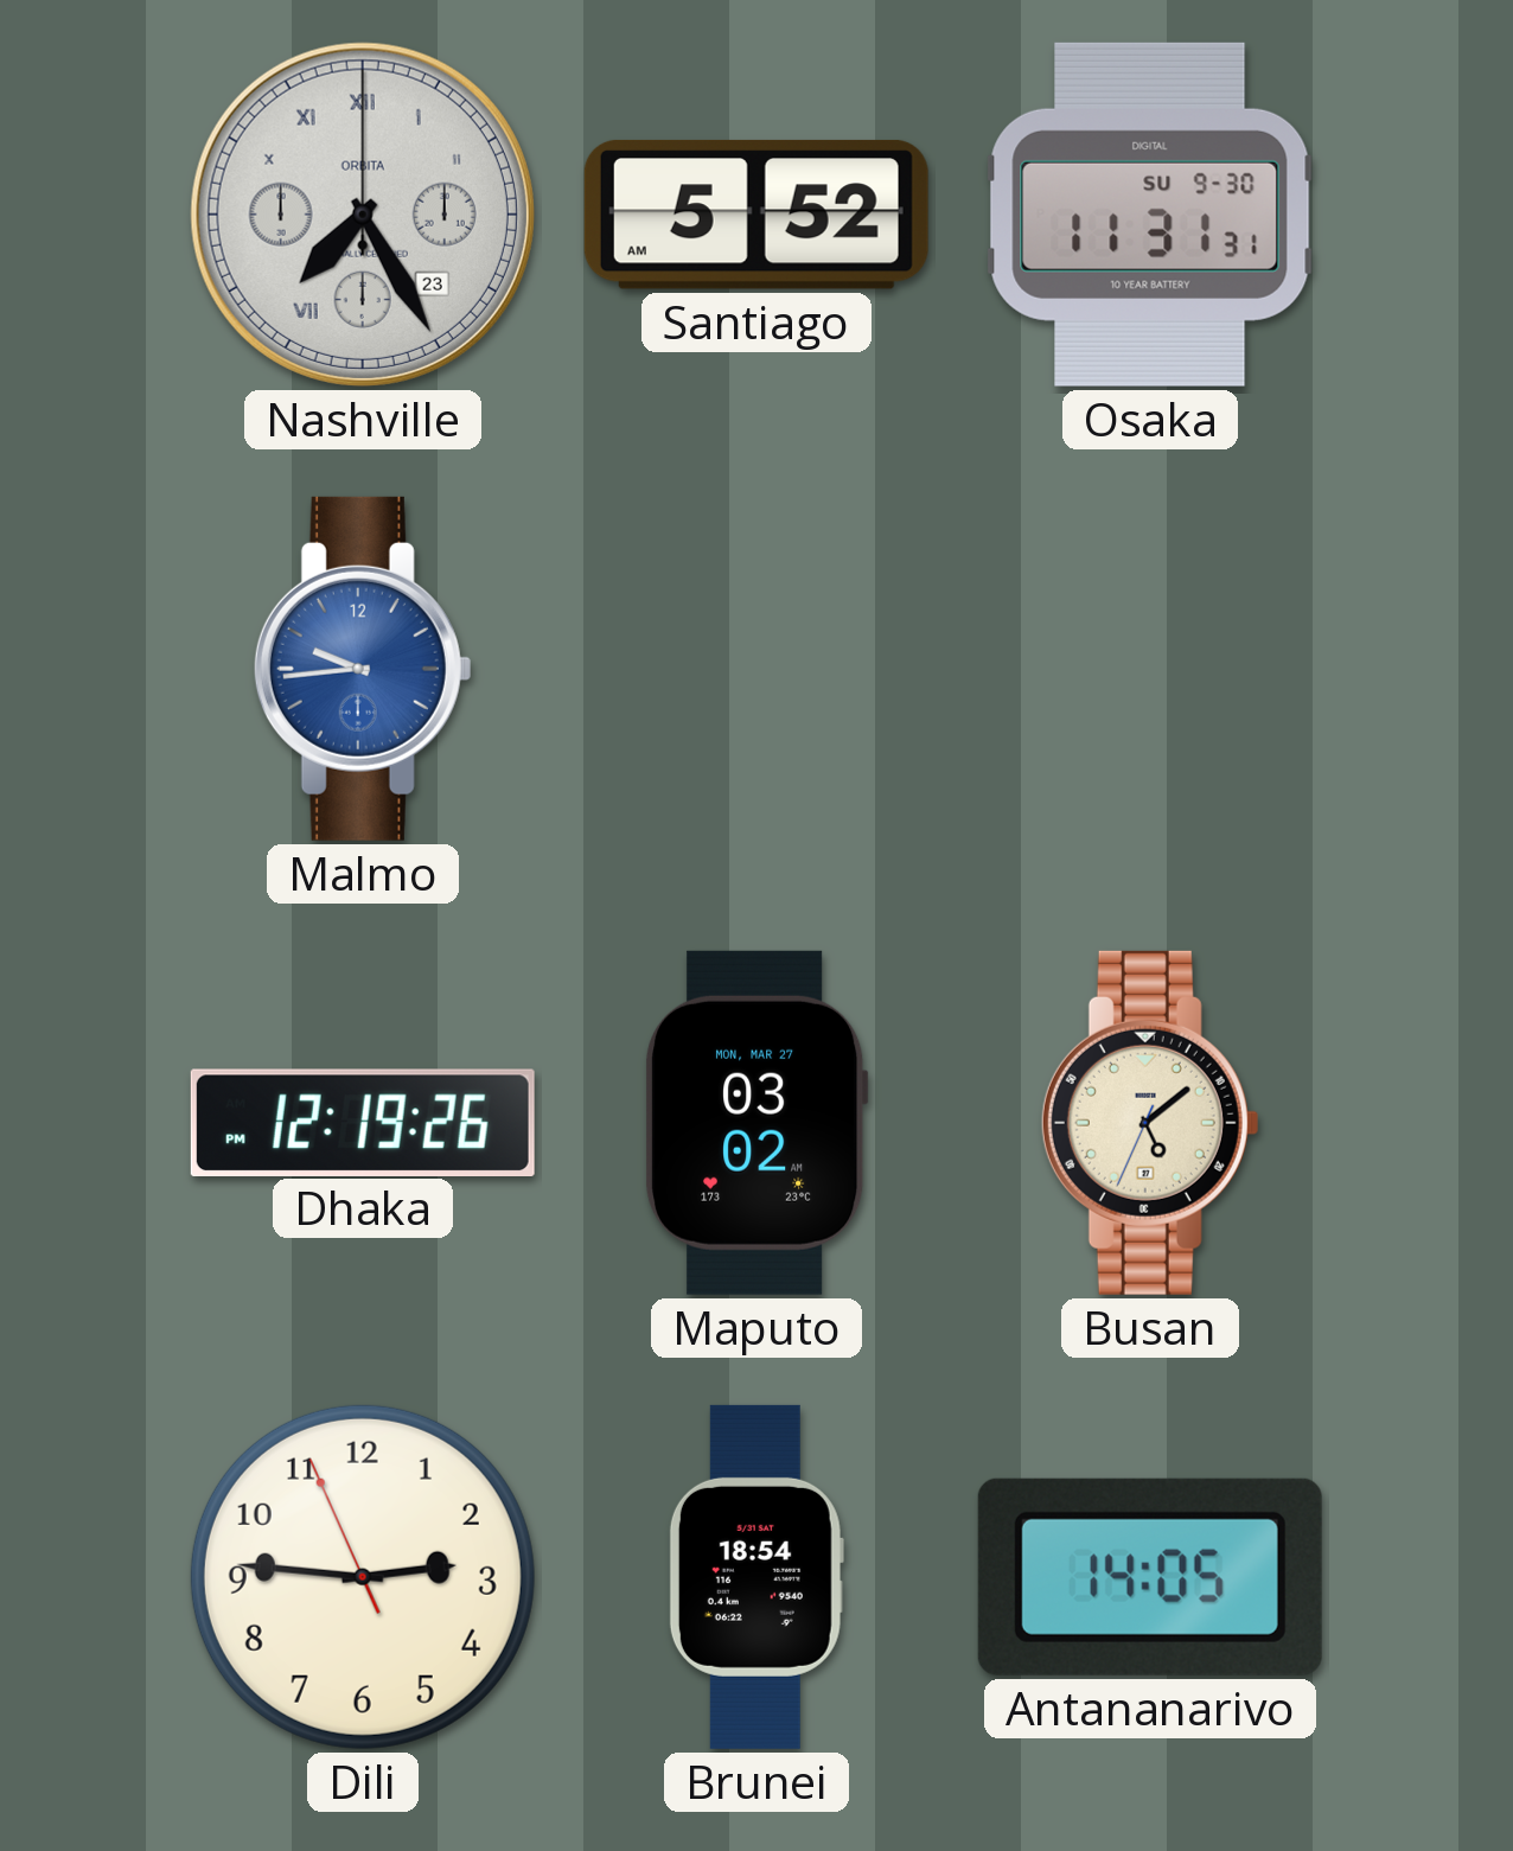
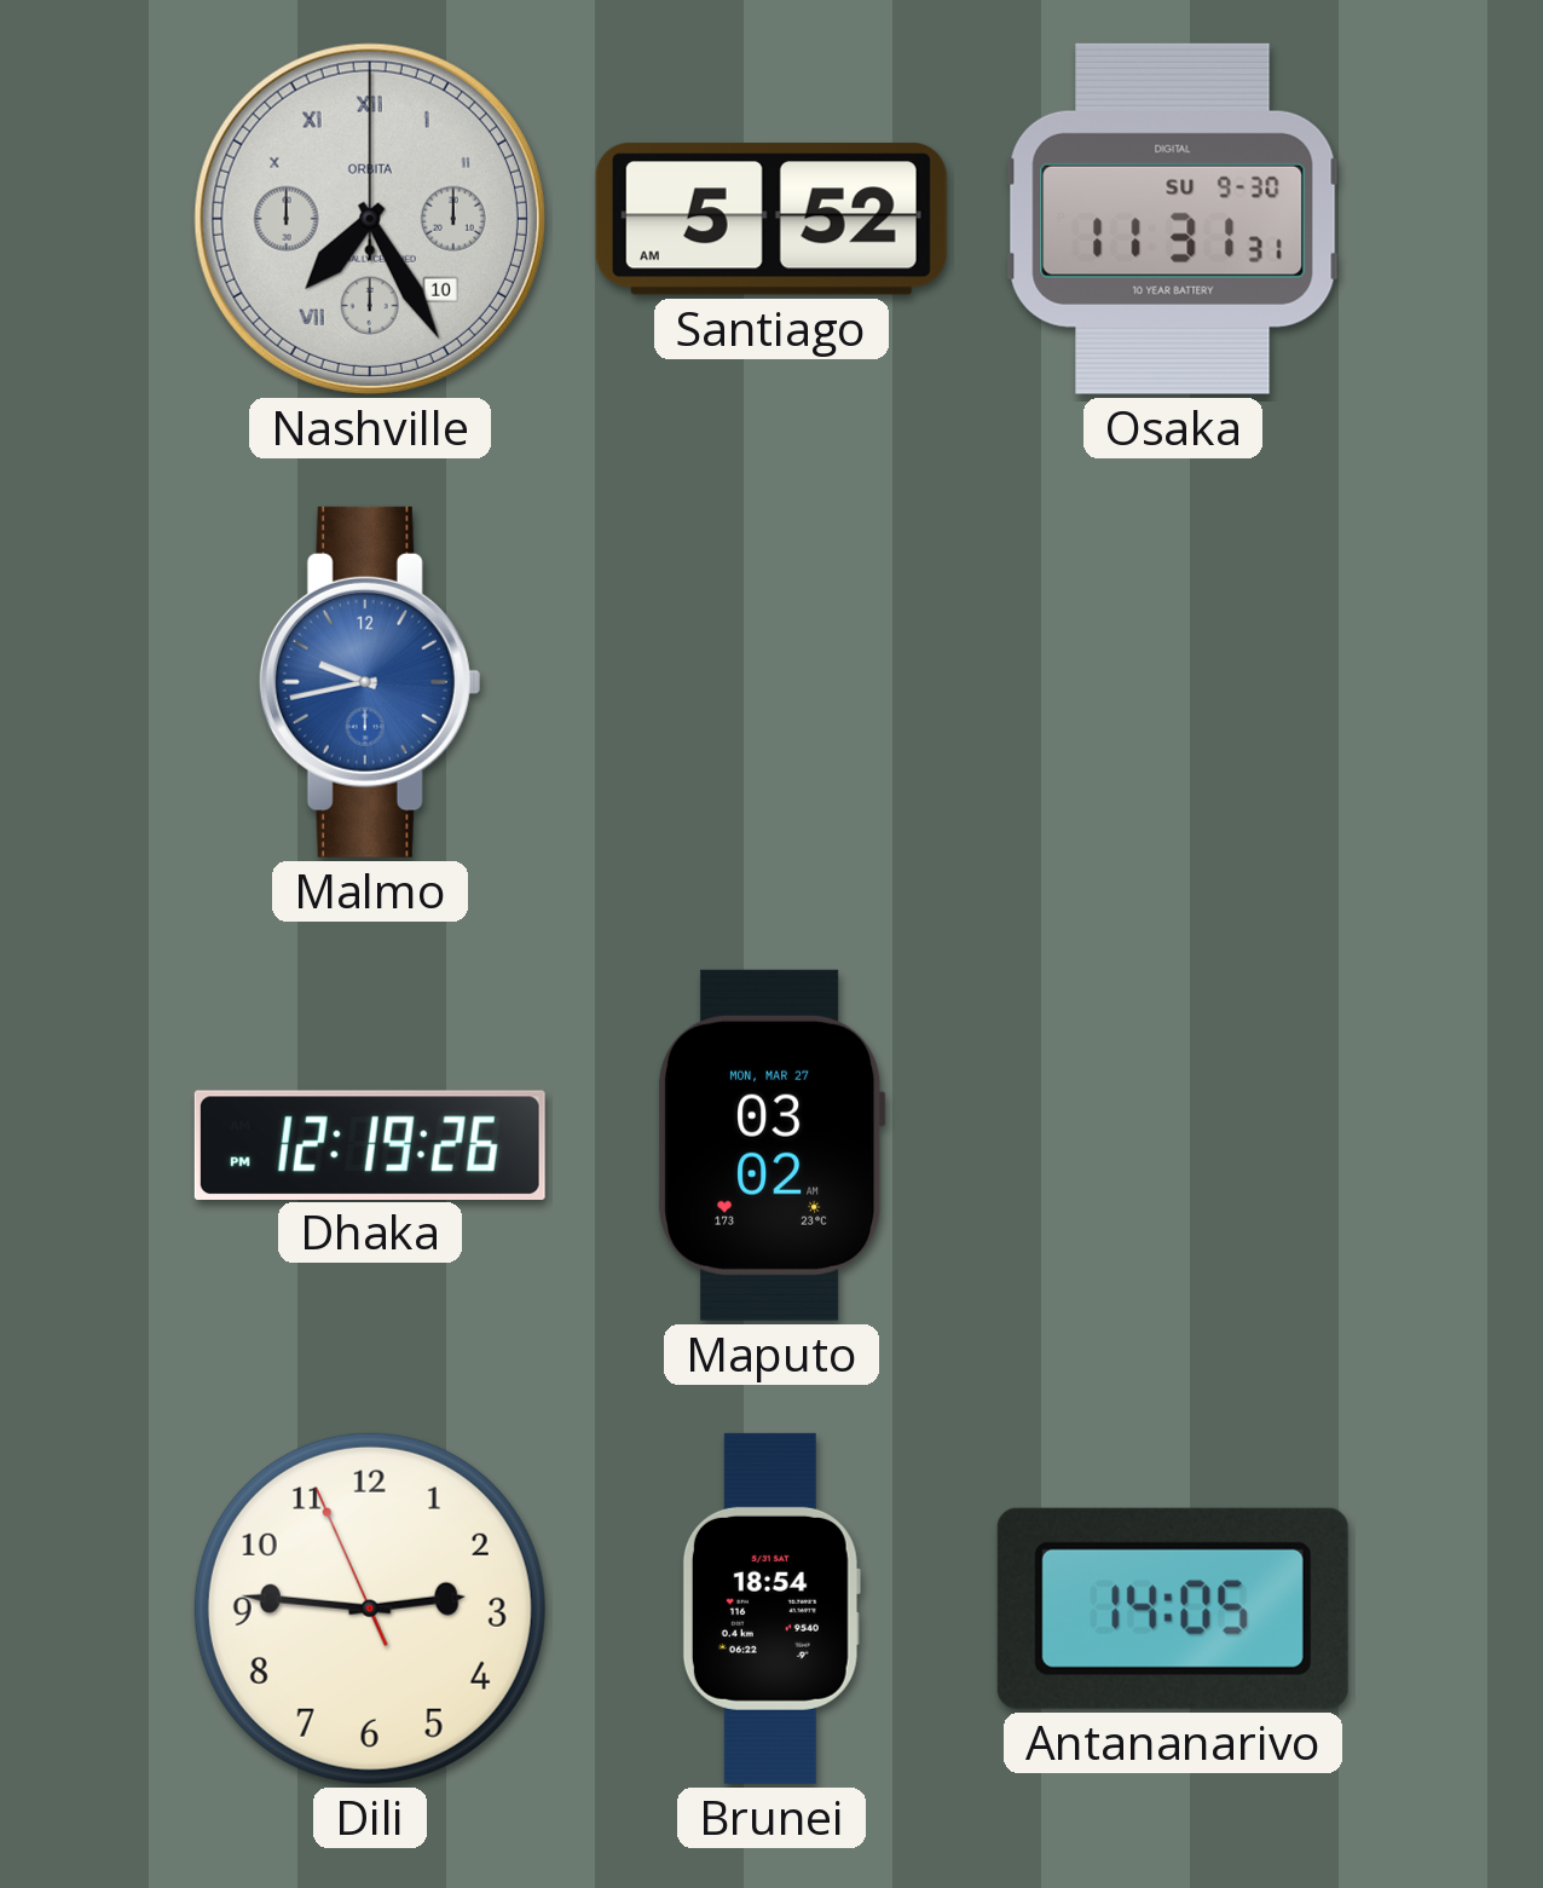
Nashville date: 23 -> 10
Malmo: 9:44 -> 9:43
Busan: 5:08 -> none
